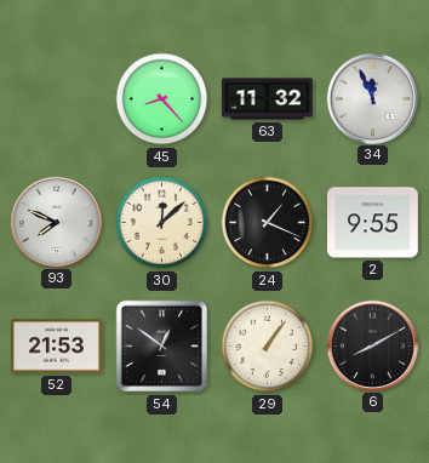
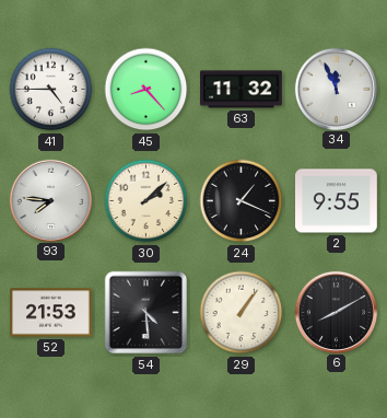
41: none -> 4:45
93: 7:49 -> 7:46
30: 12:08 -> 2:08
54: 12:51 -> 4:29
